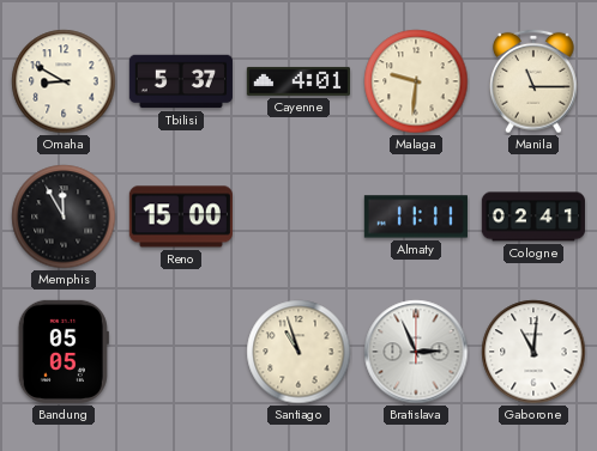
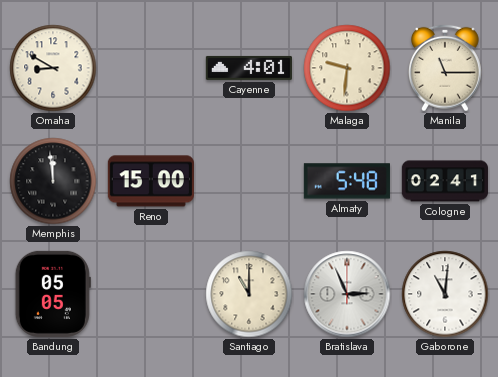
Tbilisi: 5:37 -> none
Memphis: 11:55 -> 11:59
Almaty: 11:11 -> 5:48
Santiago: 10:57 -> 11:00
